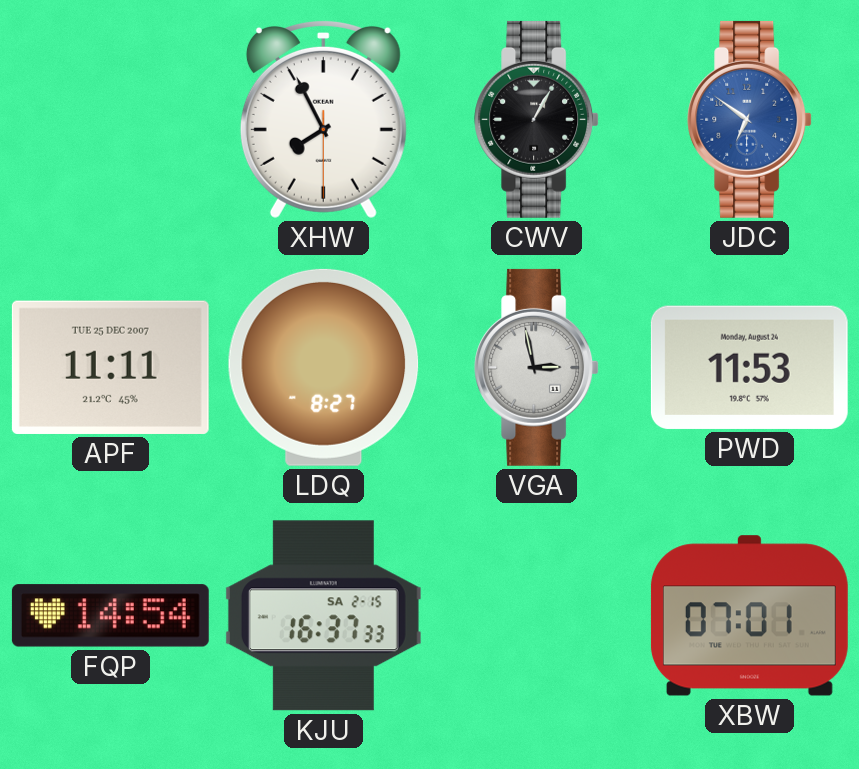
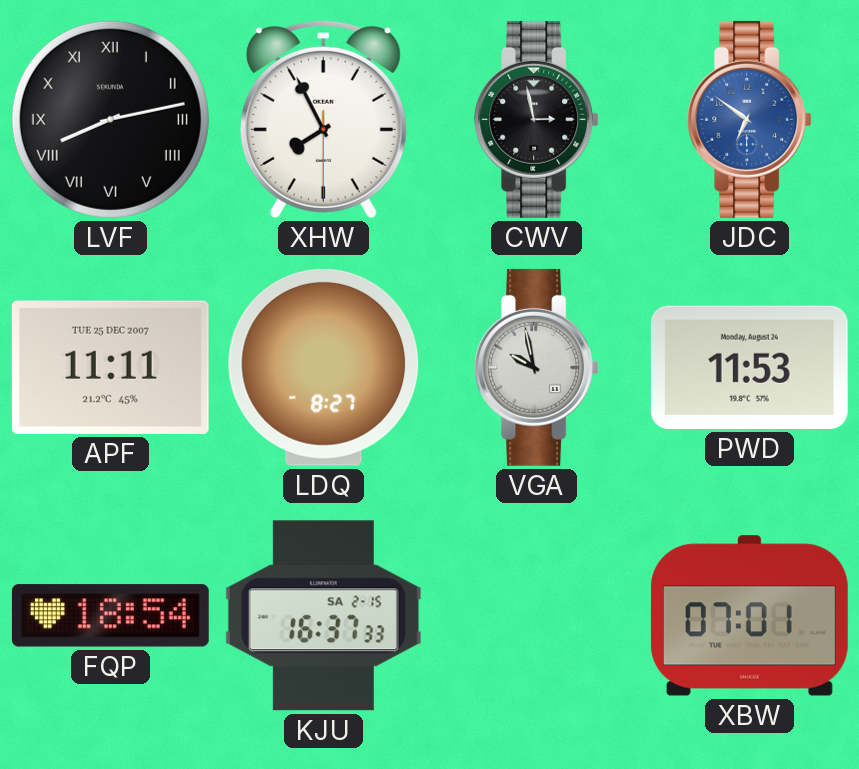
LVF: none -> 8:13
CWV: 1:05 -> 2:58
VGA: 2:58 -> 9:58
FQP: 14:54 -> 18:54
